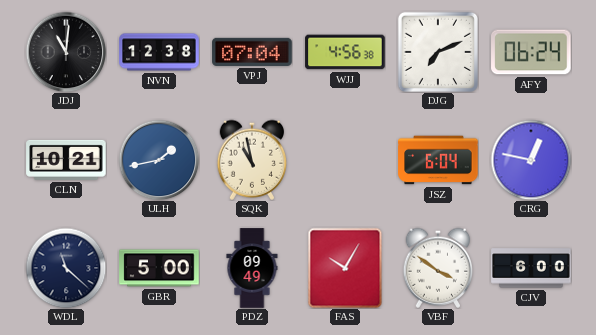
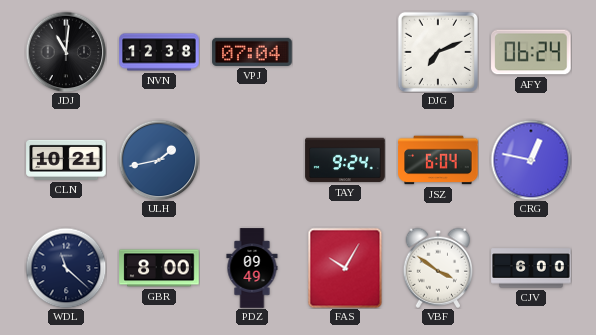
WJJ: 4:56 -> none
SQK: 10:58 -> none
TAY: none -> 9:24
GBR: 5:00 -> 8:00
